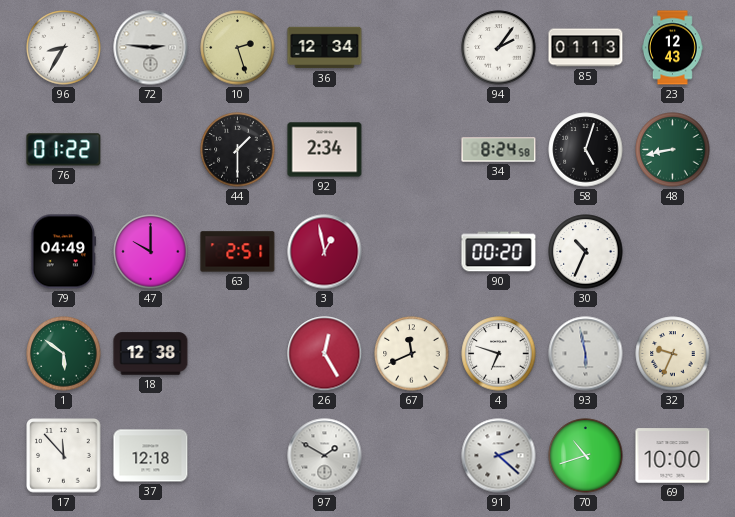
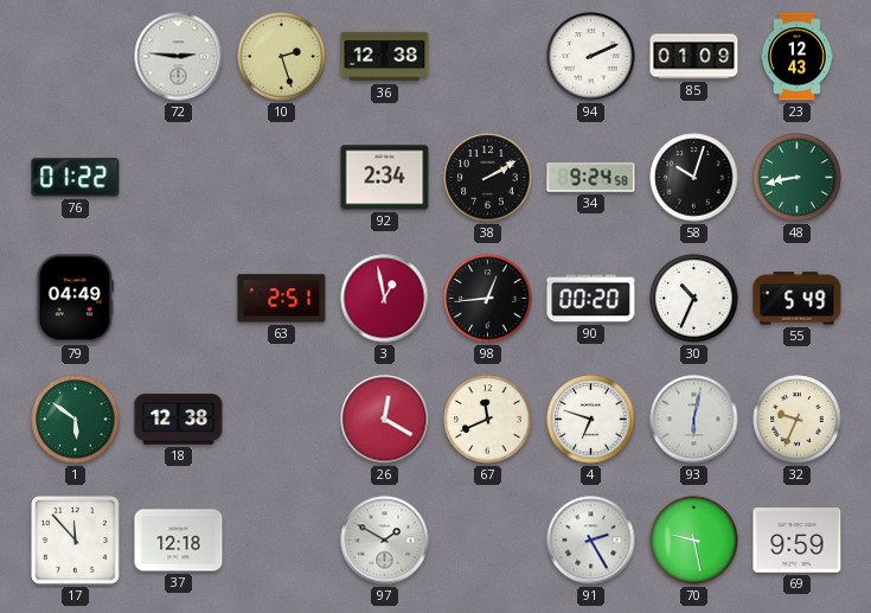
96: 8:35 -> none
36: 12:34 -> 12:38
94: 2:06 -> 2:11
85: 01:13 -> 01:09
44: 1:30 -> none
38: none -> 2:10
34: 8:24 -> 9:24
58: 5:03 -> 10:03
47: 10:00 -> none
98: none -> 12:44
55: none -> 5:49
26: 12:25 -> 12:20
93: 5:58 -> 6:02
91: 2:22 -> 2:25
70: 10:42 -> 9:28
69: 10:00 -> 9:59
